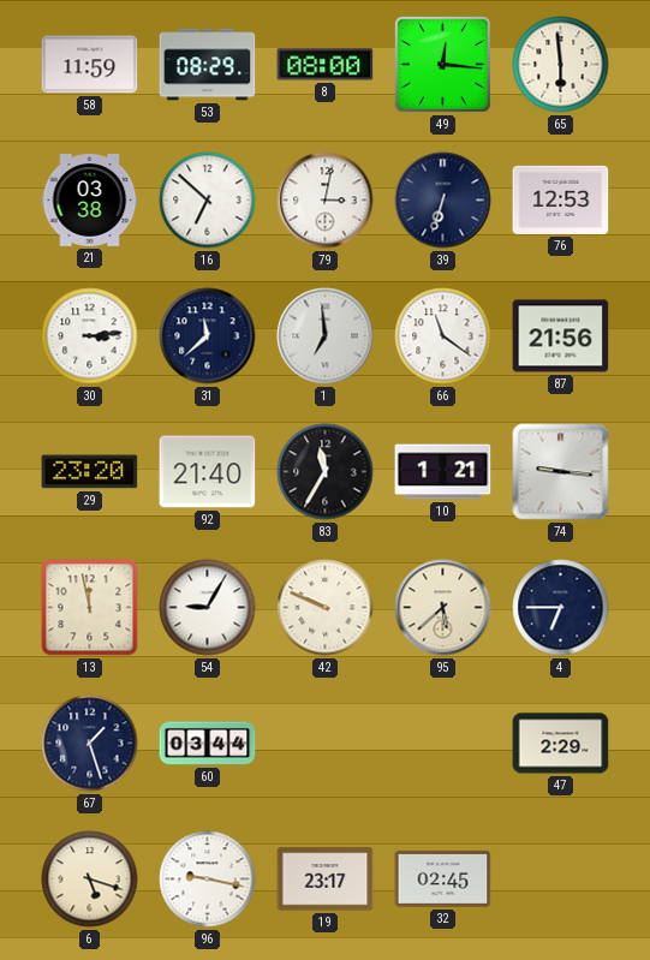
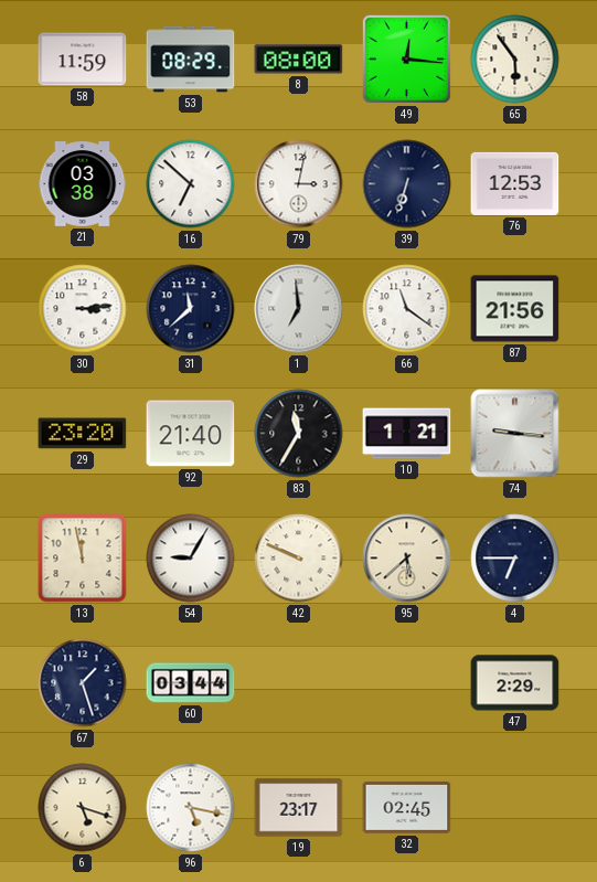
65: 5:59 -> 5:54
96: 9:17 -> 5:17
